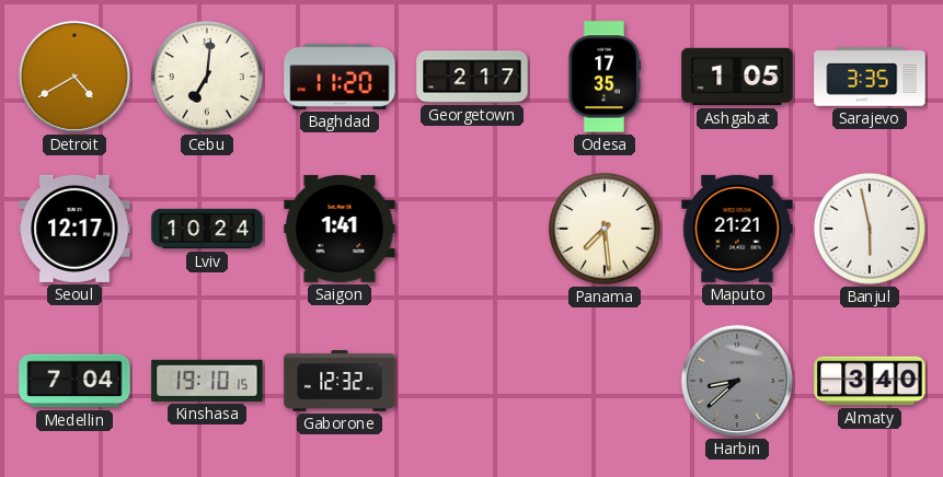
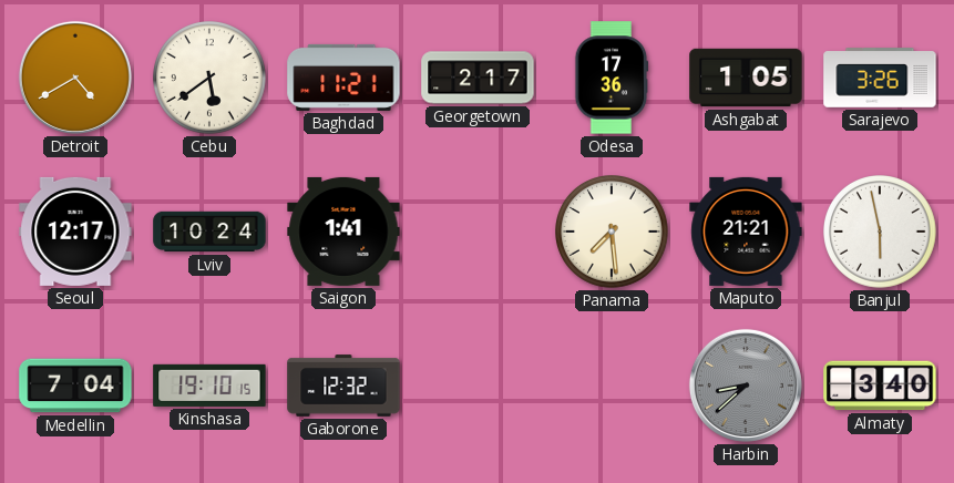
Cebu: 7:01 -> 5:39
Baghdad: 11:20 -> 11:21
Odesa: 17:35 -> 17:36
Sarajevo: 3:35 -> 3:26
